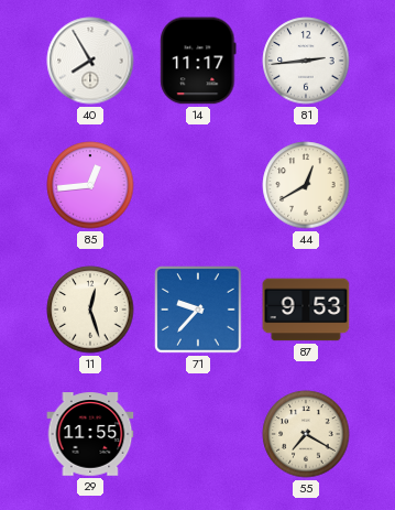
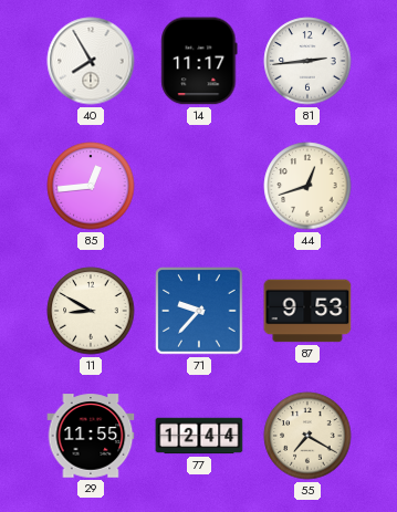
44: 12:40 -> 12:42
11: 12:27 -> 8:50
77: none -> 12:44
